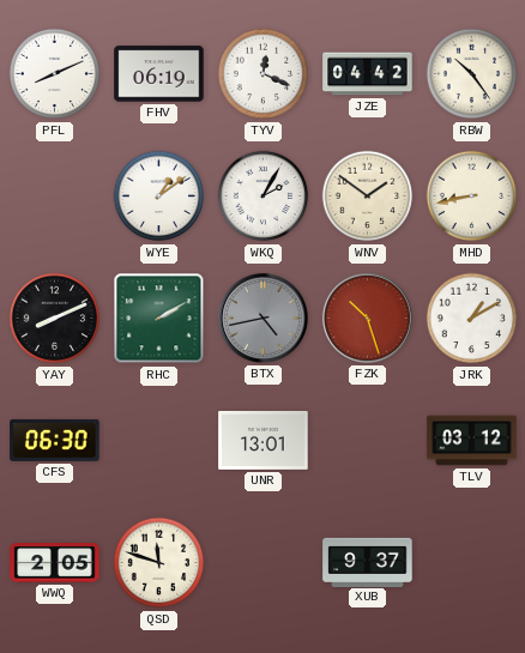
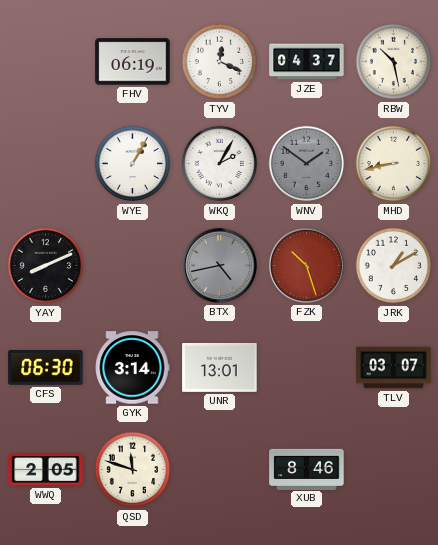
PFL: 8:11 -> none
JZE: 04:42 -> 04:37
RBW: 10:24 -> 10:28
WYE: 1:09 -> 1:05
WNV dial: cream -> grey
RHC: 2:10 -> none
GYK: none -> 3:14
TLV: 03:12 -> 03:07
XUB: 9:37 -> 8:46
